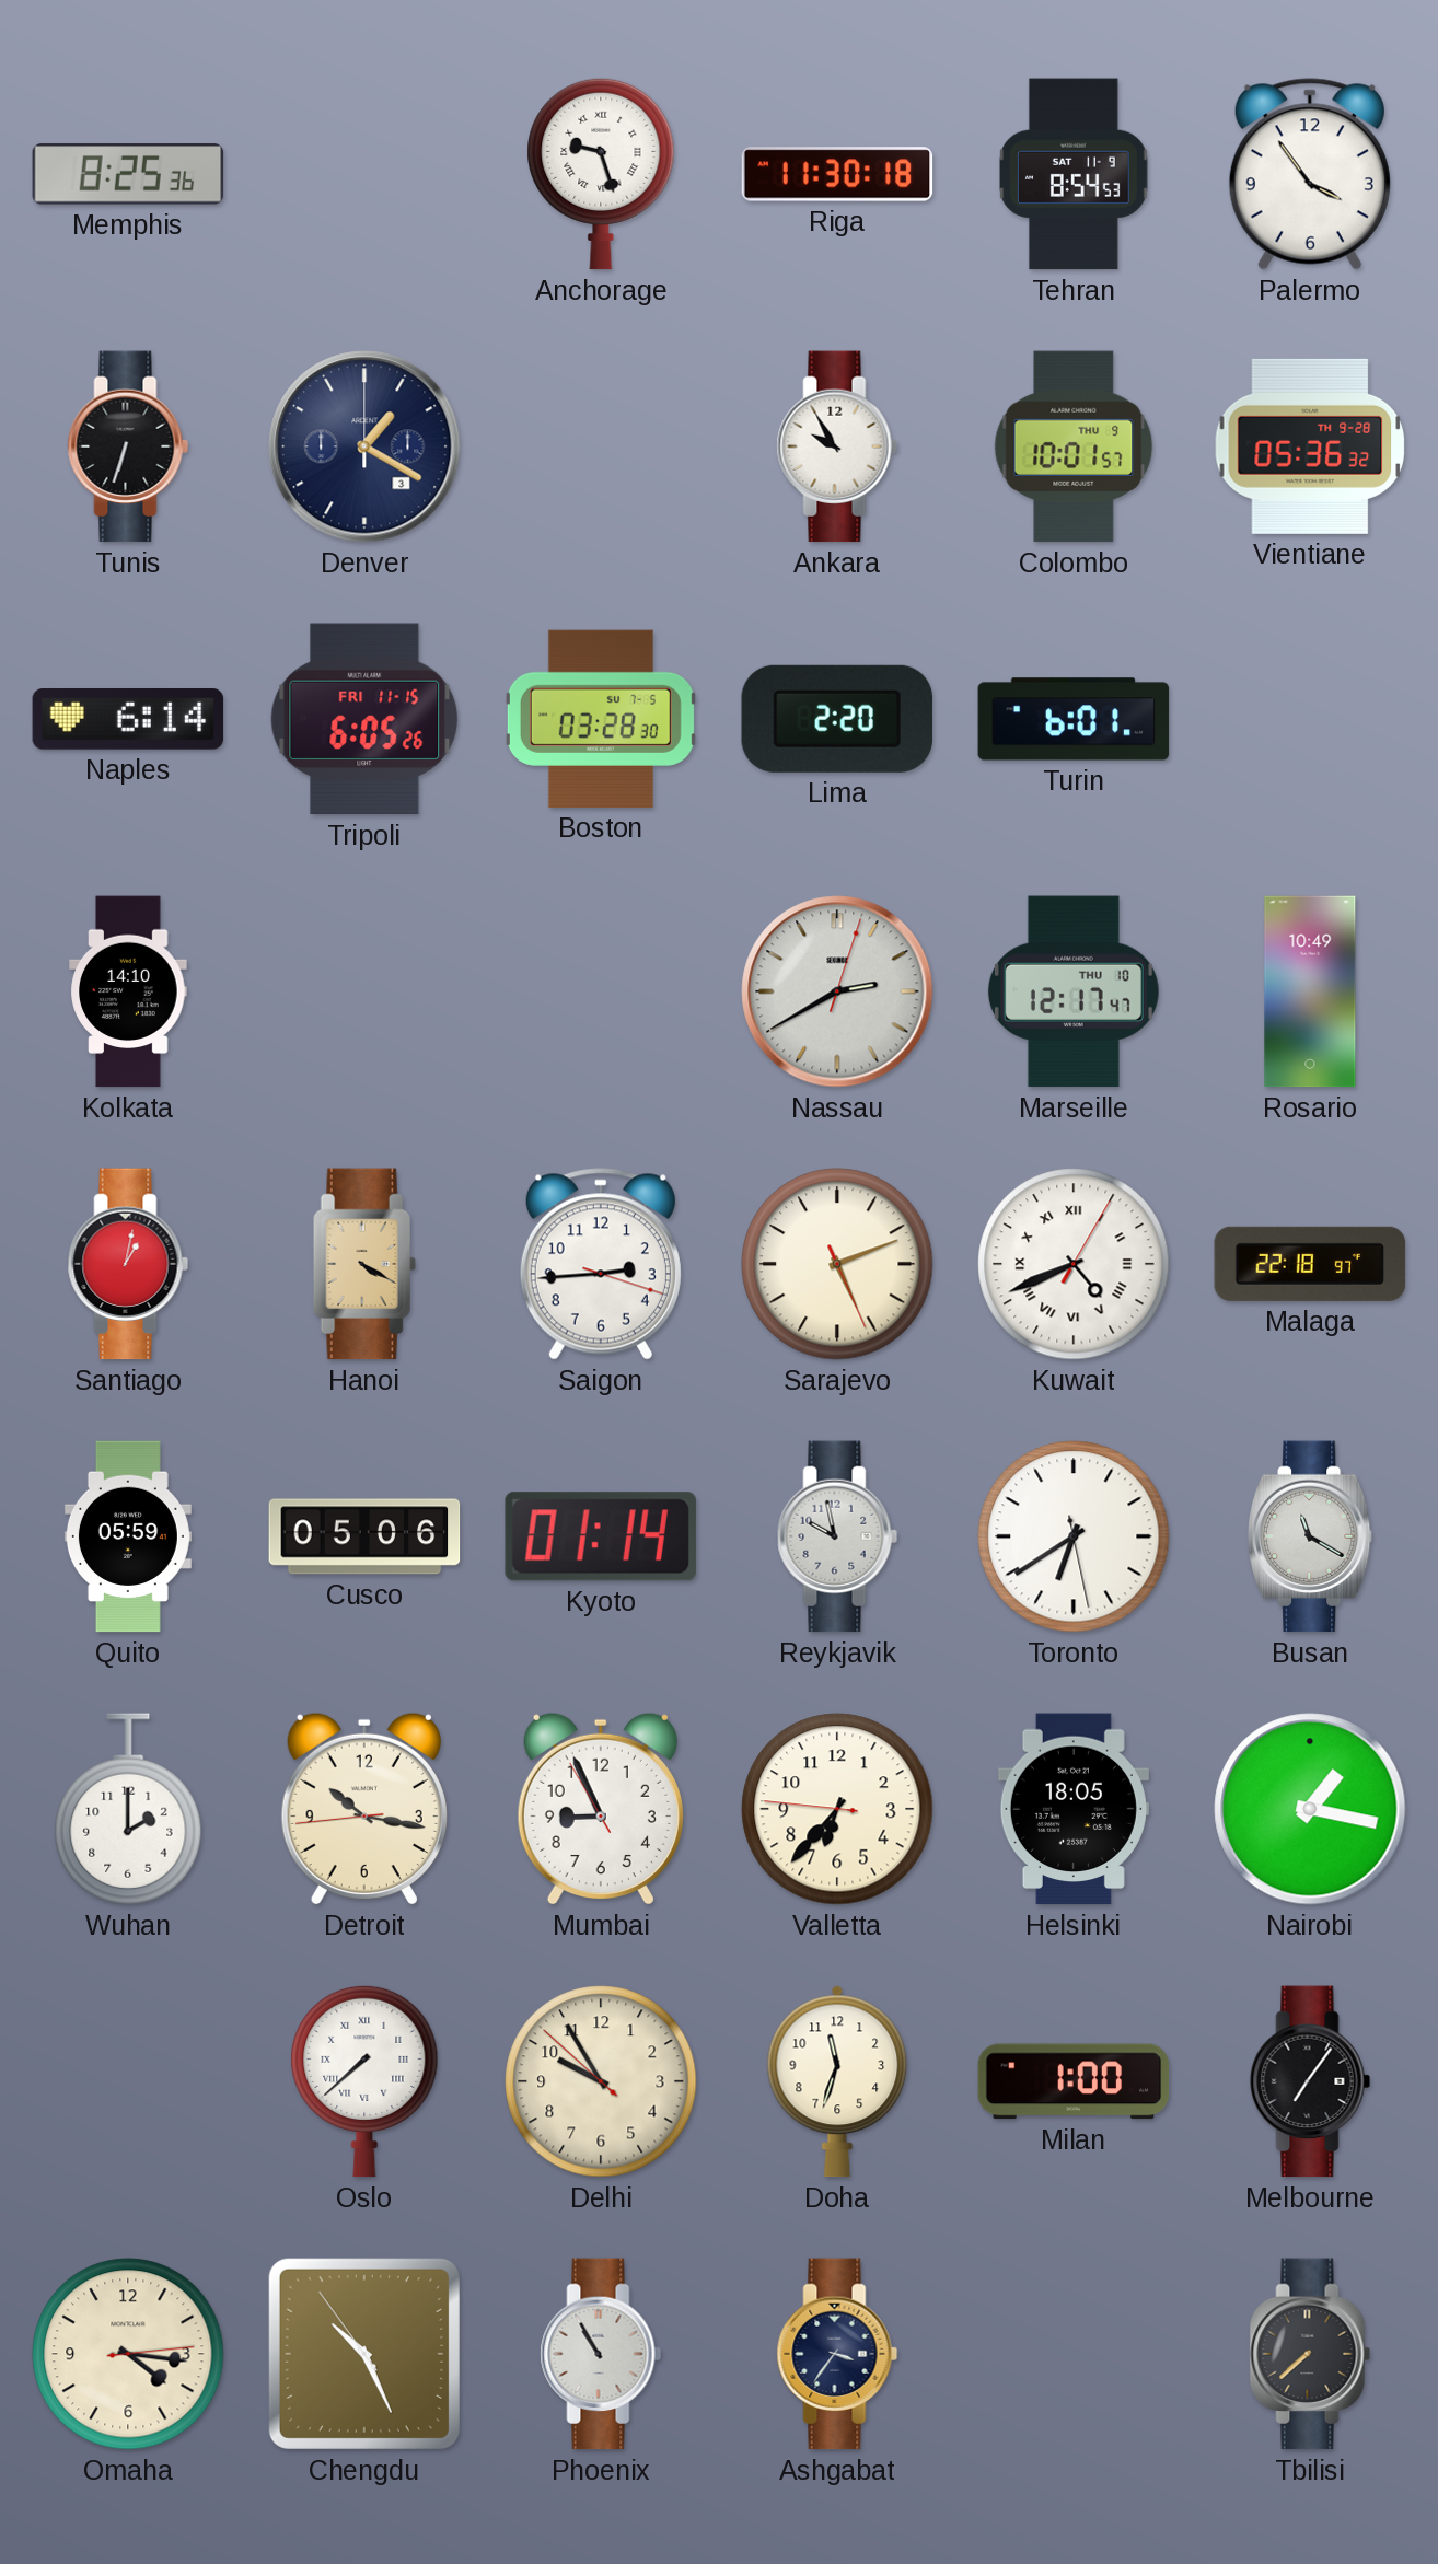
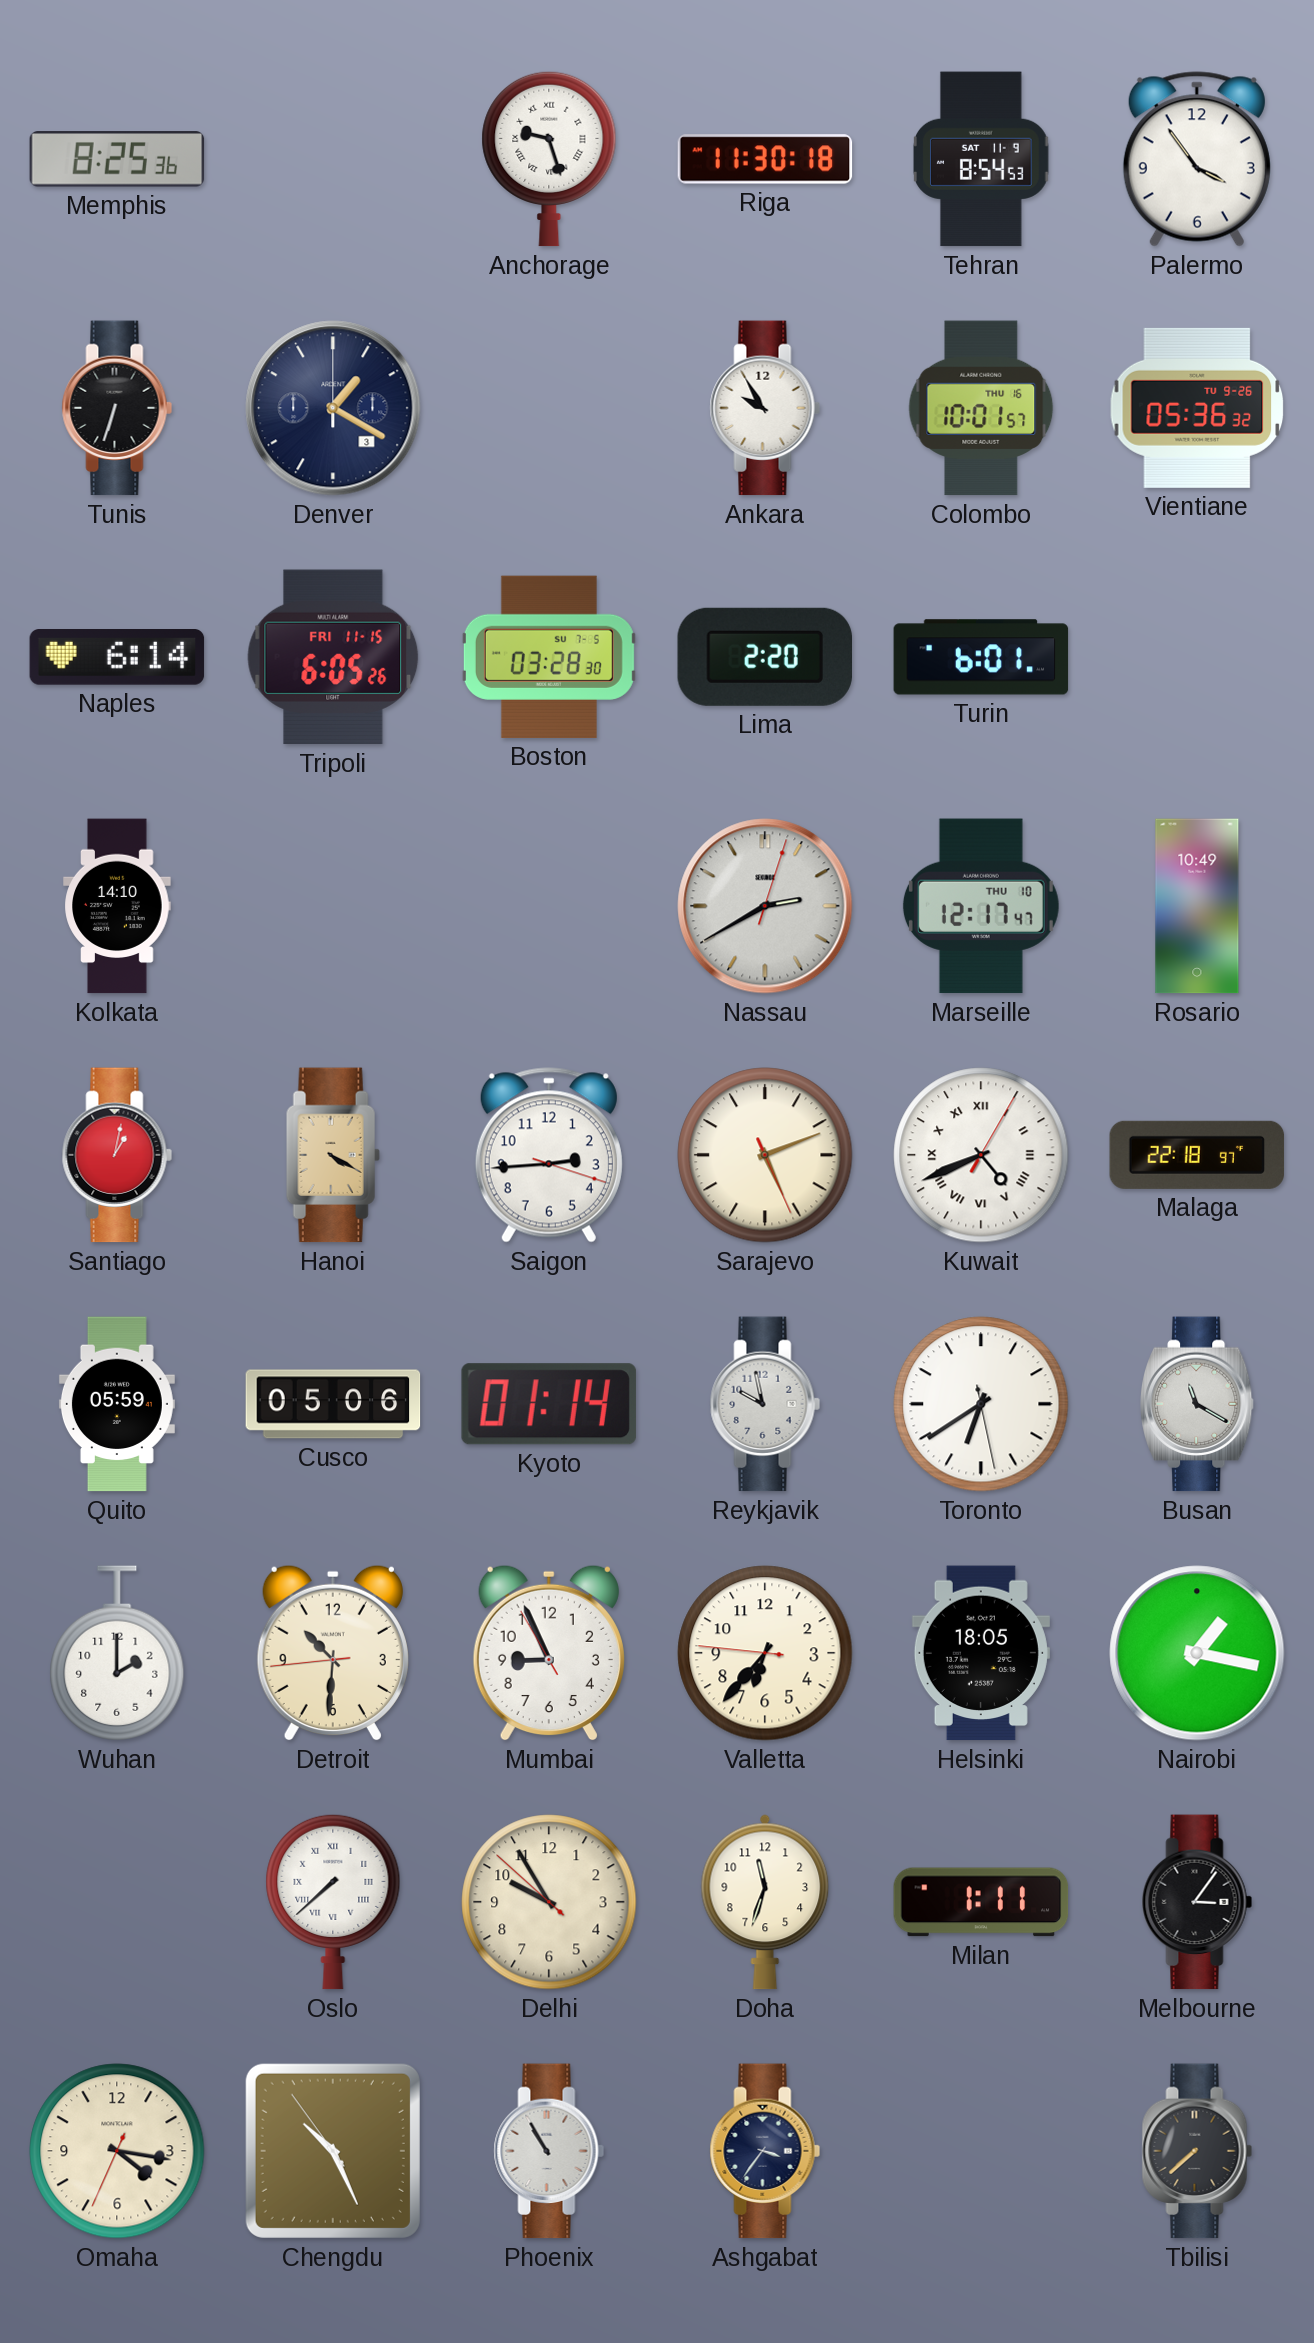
Colombo date: THU 9 -> THU 16
Vientiane date: TH 9-28 -> TU 9-26
Detroit: 10:16 -> 10:30
Milan: 1:00 -> 1:11
Melbourne: 7:06 -> 3:06
Omaha: 4:16:14 -> 4:16:34
